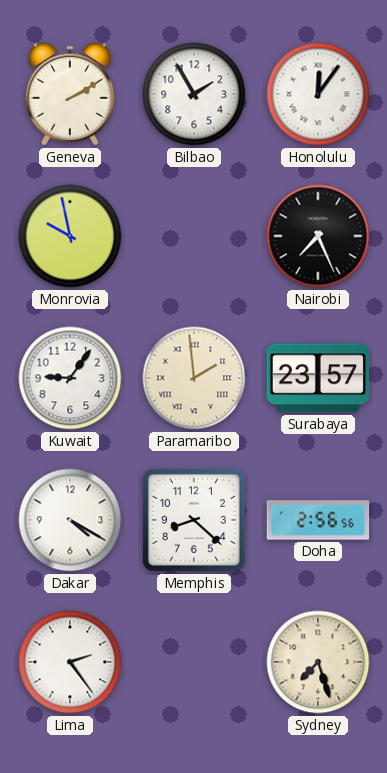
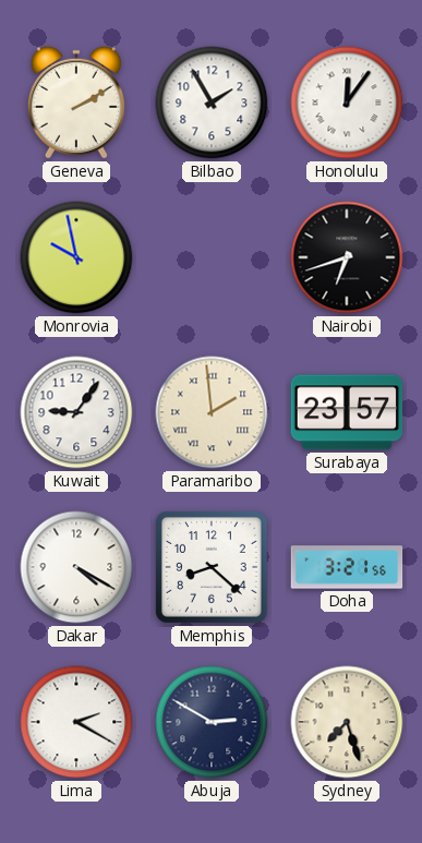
Nairobi: 7:26 -> 6:42
Doha: 2:56 -> 3:21
Lima: 2:24 -> 2:20
Abuja: none -> 2:50
